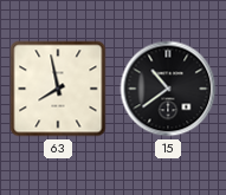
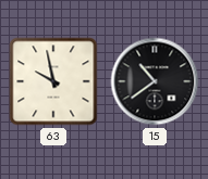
63: 7:58 -> 9:58
